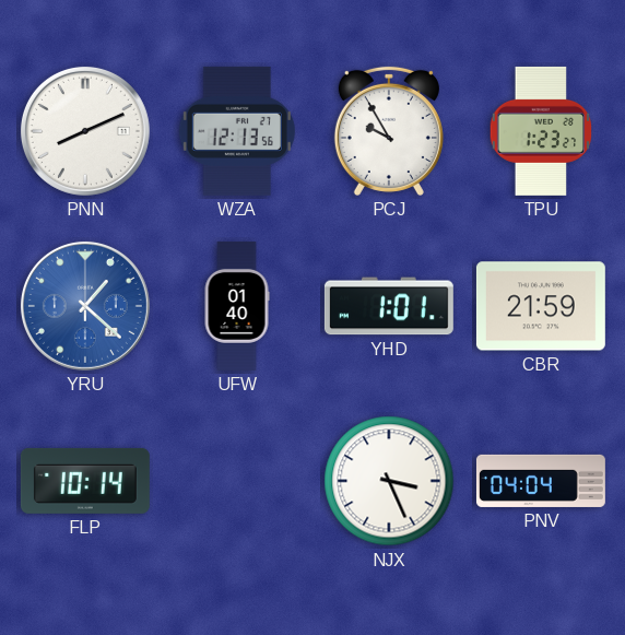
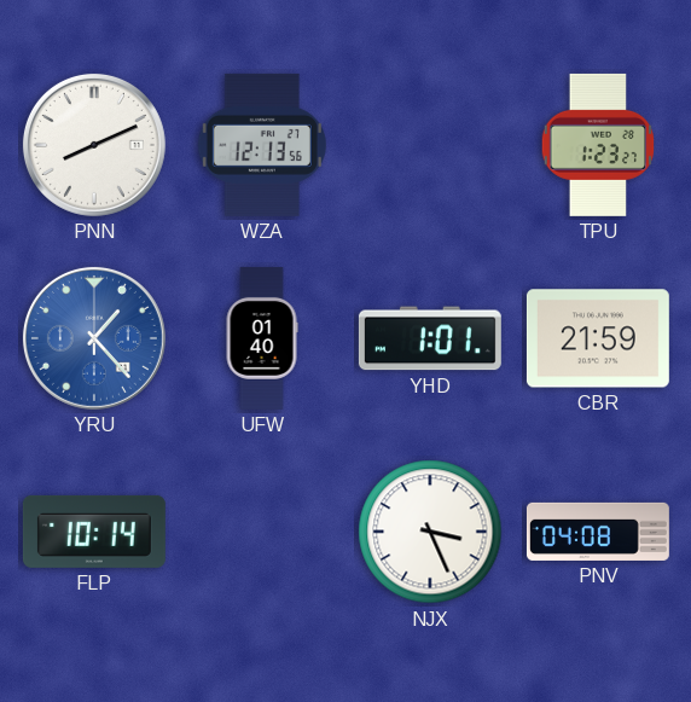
PCJ: 9:55 -> none
YRU: 1:22 -> 1:23
PNV: 04:04 -> 04:08
